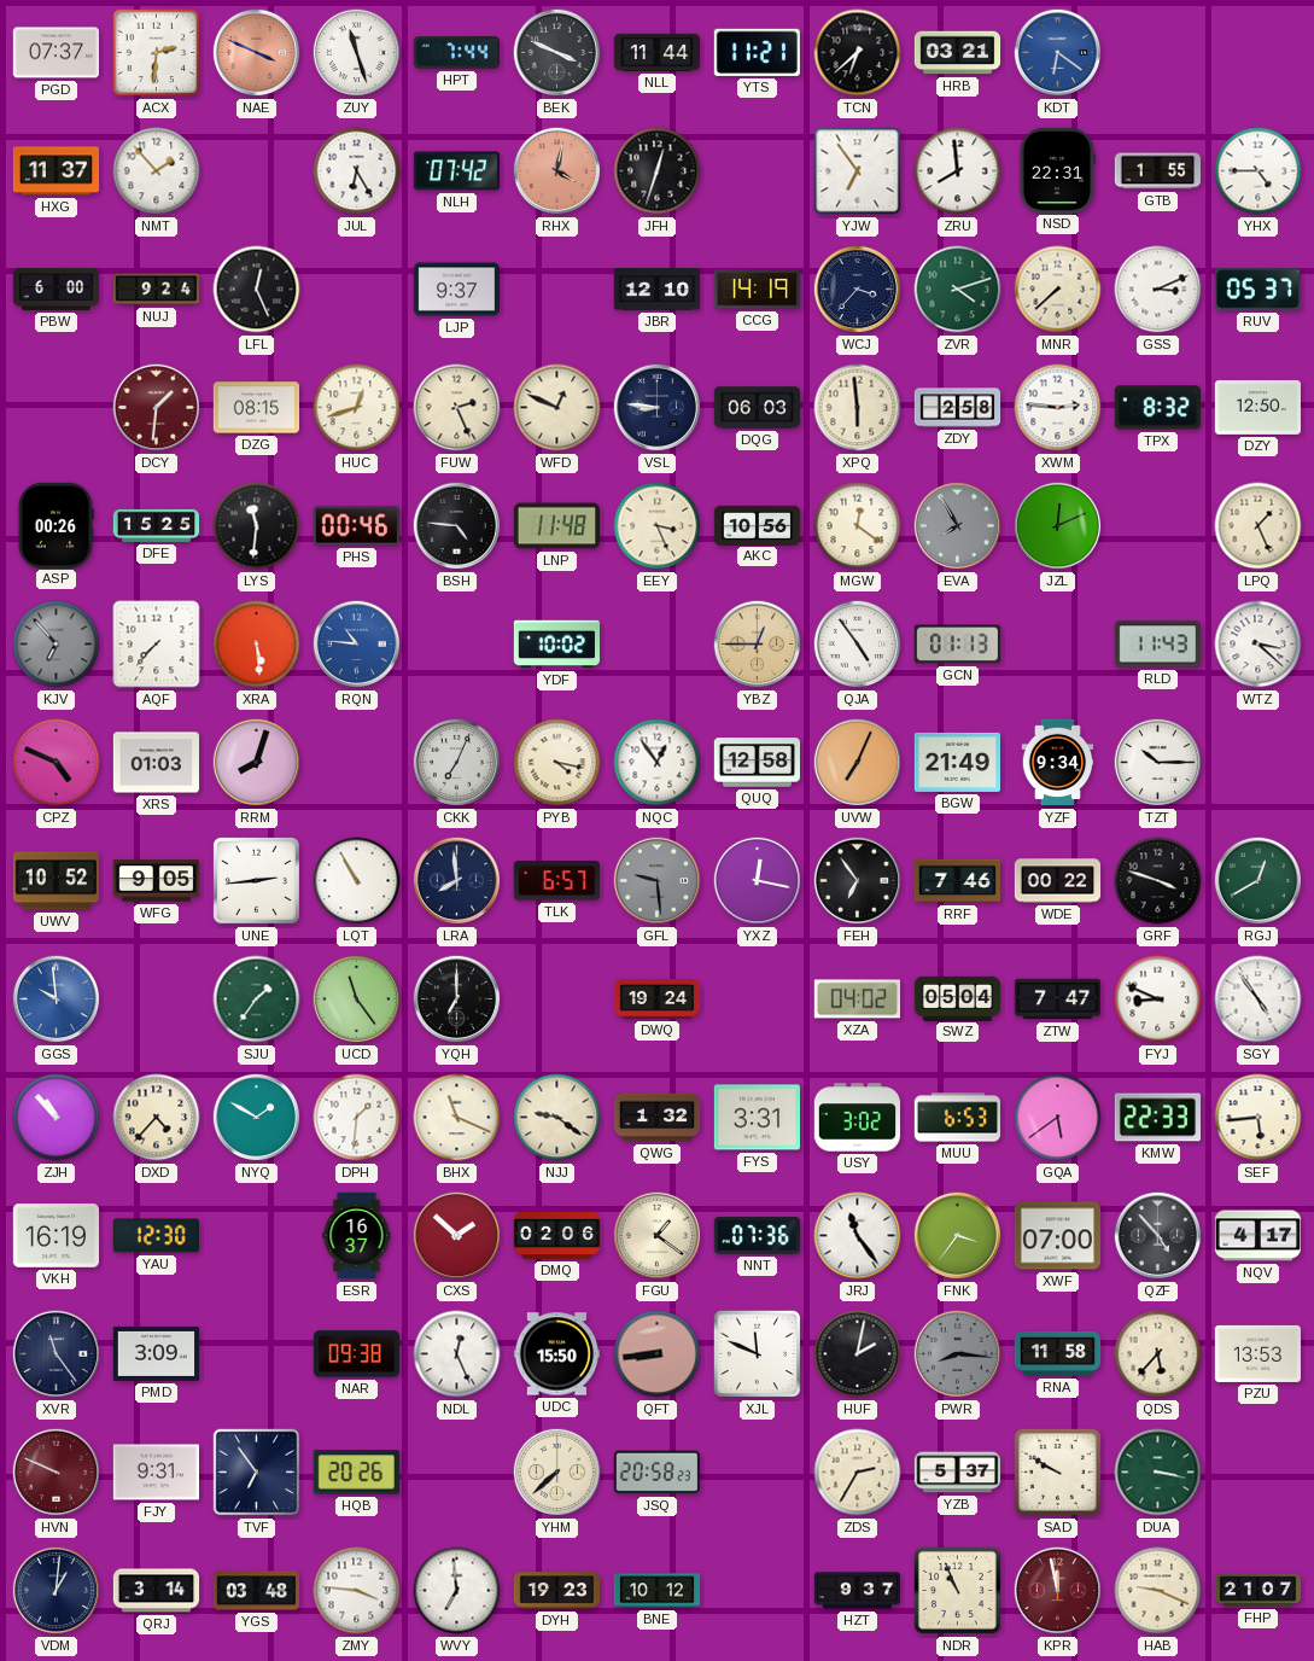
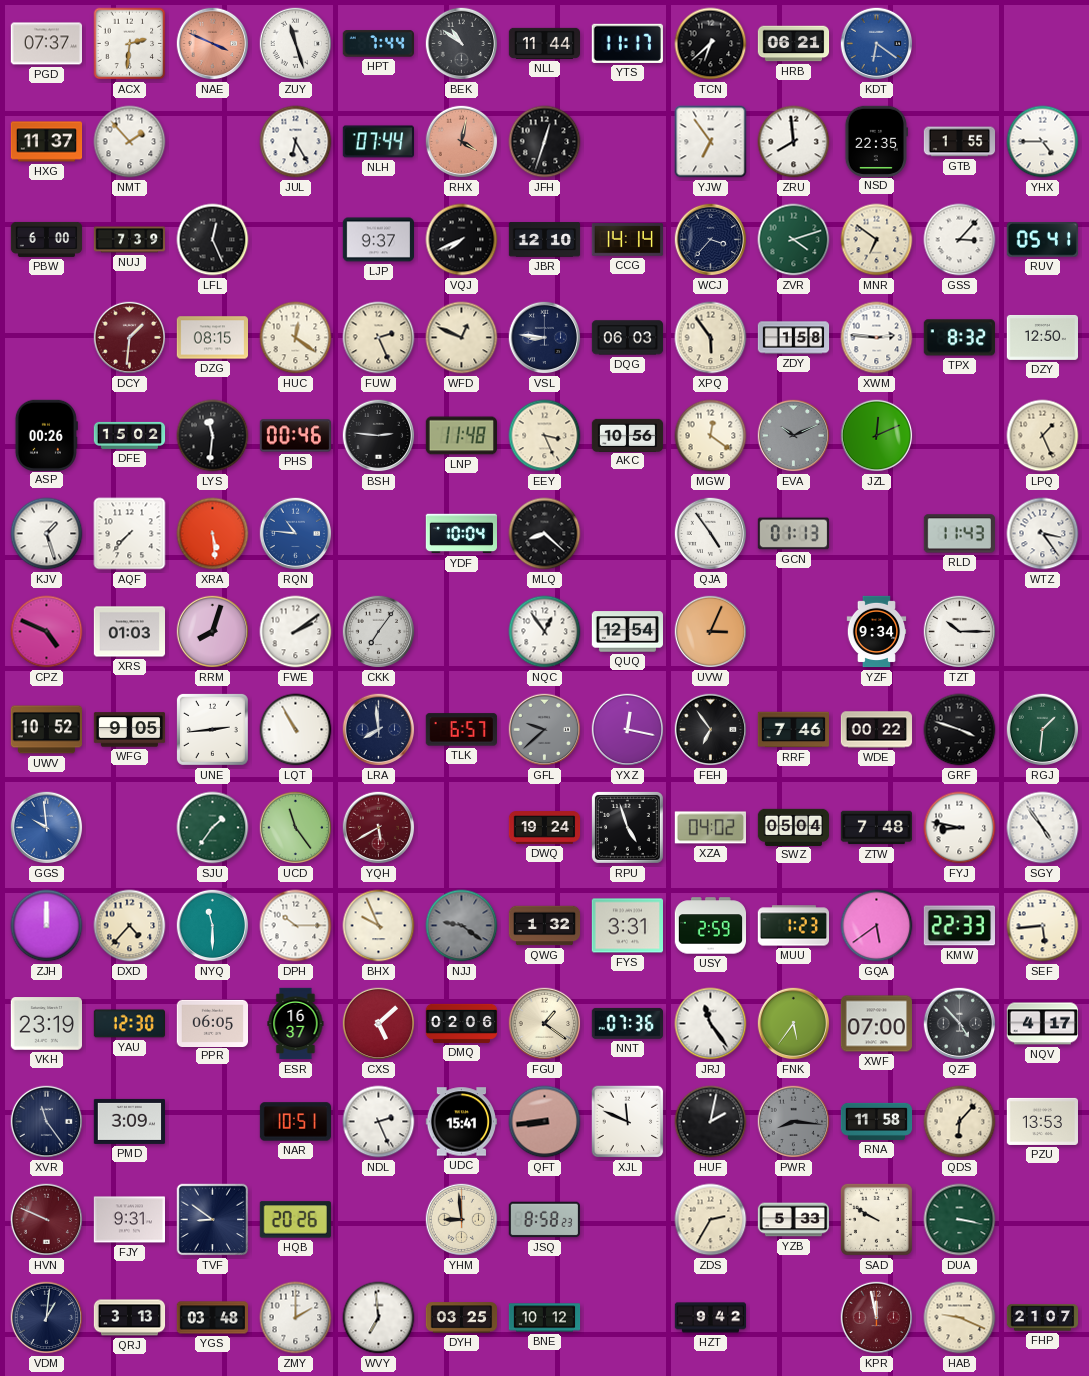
BEK: 3:49 -> 10:51
YTS: 11:21 -> 11:17
HRB: 03:21 -> 06:21
NLH: 07:42 -> 07:44
NSD: 22:31 -> 22:35
NUJ: 9:24 -> 7:39
VQJ: none -> 7:41
CCG: 14:19 -> 14:14
MNR: 7:38 -> 6:51
GSS: 3:11 -> 3:07
RUV: 05:37 -> 05:41
HUC: 12:42 -> 12:21
XPQ: 5:59 -> 5:54
ZDY: 2:58 -> 1:58
DFE: 15:25 -> 15:02
BSH: 4:46 -> 2:46
EVA: 7:55 -> 10:11
KJV: 6:53 -> 1:27
KJV dial: grey -> white
YDF: 10:02 -> 10:04
MLQ: none -> 8:22
YBZ: 12:45 -> none
WTZ: 3:22 -> 3:24
FWE: none -> 2:09
CKK: 7:04 -> 7:06
PYB: 4:17 -> none
QUQ: 12:58 -> 12:54
UVW: 7:04 -> 3:04
BGW: 21:49 -> none
GFL: 9:29 -> 9:38
RGJ: 12:40 -> 1:31
YQH: 7:00 -> 5:40
YQH dial: black -> burgundy
RPU: none -> 4:57
ZTW: 7:47 -> 7:48
FYJ: 8:49 -> 8:47
ZJH: 10:53 -> 12:00
NYQ: 1:50 -> 11:30
DPH: 1:31 -> 10:15
BHX: 11:19 -> 9:56
NJJ dial: cream -> grey
USY: 3:02 -> 2:59
MUU: 6:53 -> 1:23
VKH: 16:19 -> 23:19
PPR: none -> 06:05
CXS: 1:52 -> 5:08
FNK: 3:36 -> 5:36
NAR: 09:38 -> 10:51
NDL: 12:26 -> 2:26
UDC: 15:50 -> 15:41
QDS: 5:37 -> 6:07
TVF: 6:54 -> 8:51
YHM: 7:38 -> 8:59
JSQ: 20:58 -> 8:58
YZB: 5:37 -> 5:33
QRJ: 3:14 -> 3:13
ZMY: 3:46 -> 2:00
DYH: 19:23 -> 03:25
HZT: 9:37 -> 9:42
NDR: 10:56 -> none
